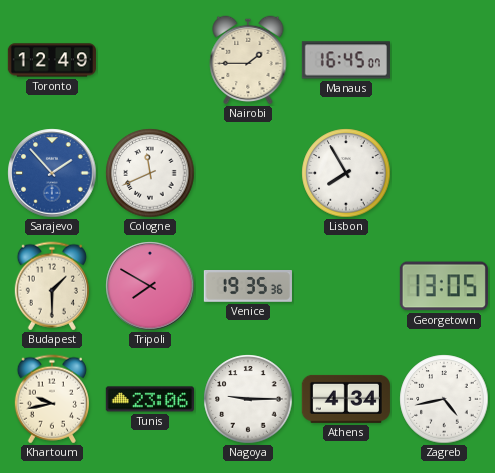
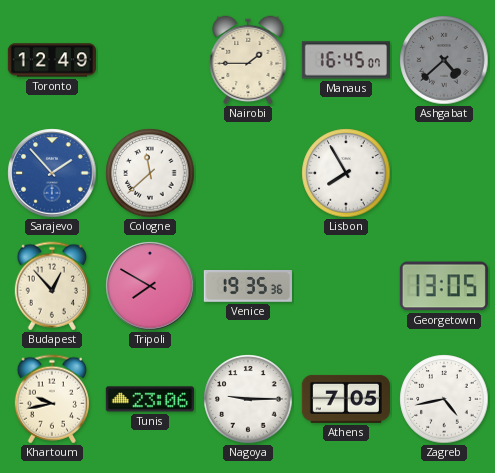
Ashgabat: none -> 4:38
Cologne: 11:41 -> 11:38
Budapest: 1:30 -> 12:53
Athens: 4:34 -> 7:05
